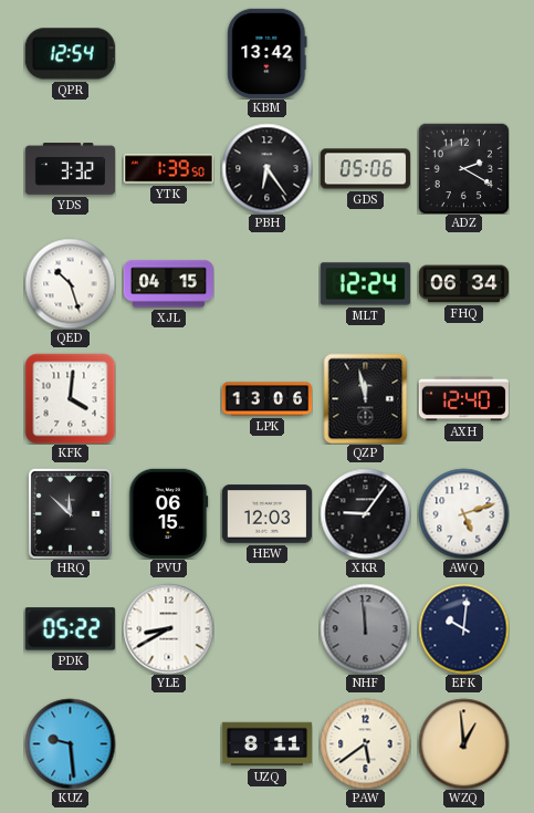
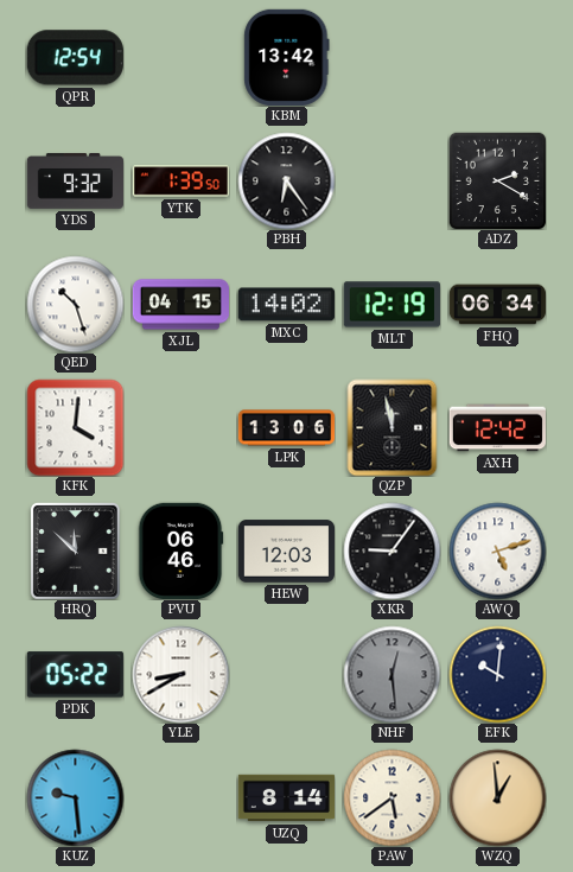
YDS: 3:32 -> 9:32
GDS: 05:06 -> none
MXC: none -> 14:02
MLT: 12:24 -> 12:19
AXH: 12:40 -> 12:42
PVU: 06:15 -> 06:46
NHF: 11:59 -> 12:29
UZQ: 8:11 -> 8:14
